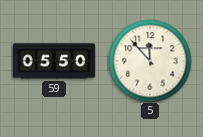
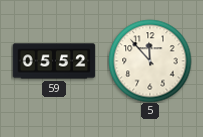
59: 05:50 -> 05:52
